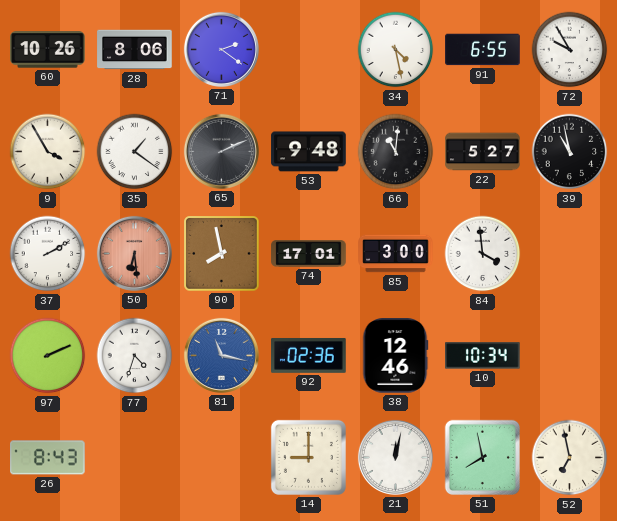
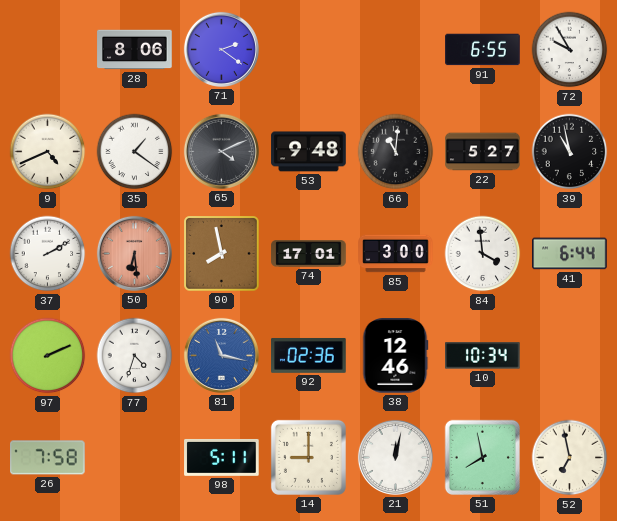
60: 10:26 -> none
34: 4:28 -> none
9: 3:55 -> 4:41
65: 2:11 -> 4:11
41: none -> 6:44
26: 8:43 -> 7:58
98: none -> 5:11
